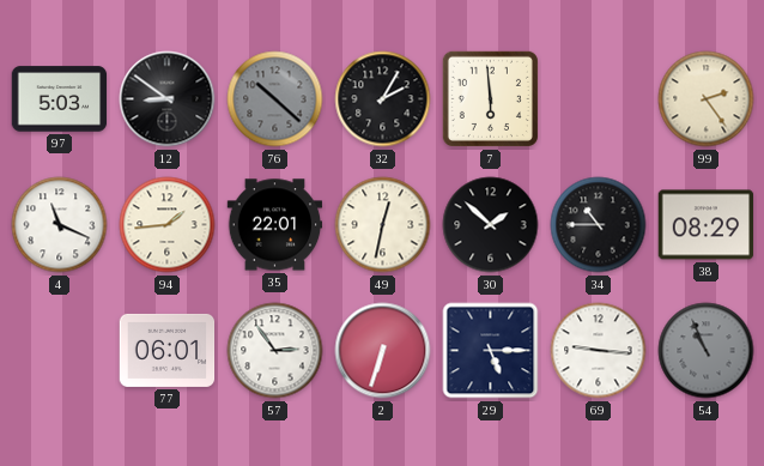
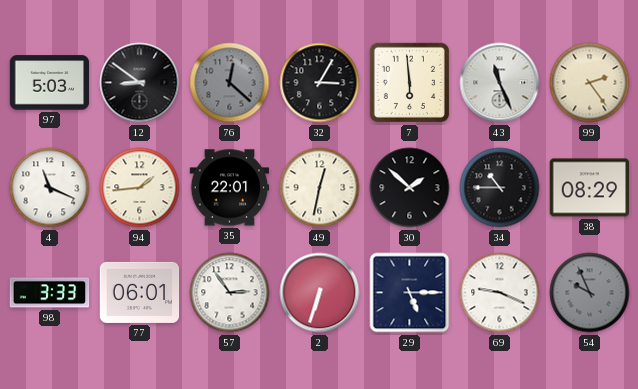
76: 10:22 -> 12:22
32: 2:05 -> 3:05
43: none -> 11:26
98: none -> 3:33
69: 9:16 -> 9:19
54: 10:56 -> 9:56
